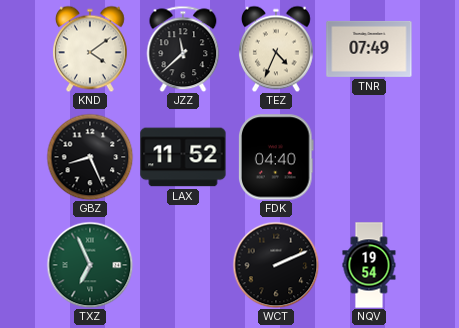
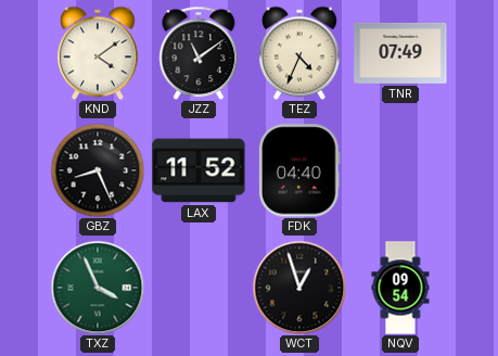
JZZ: 11:38 -> 11:09
TXZ: 6:56 -> 3:56
WCT: 2:11 -> 12:57
NQV: 19:54 -> 09:54
